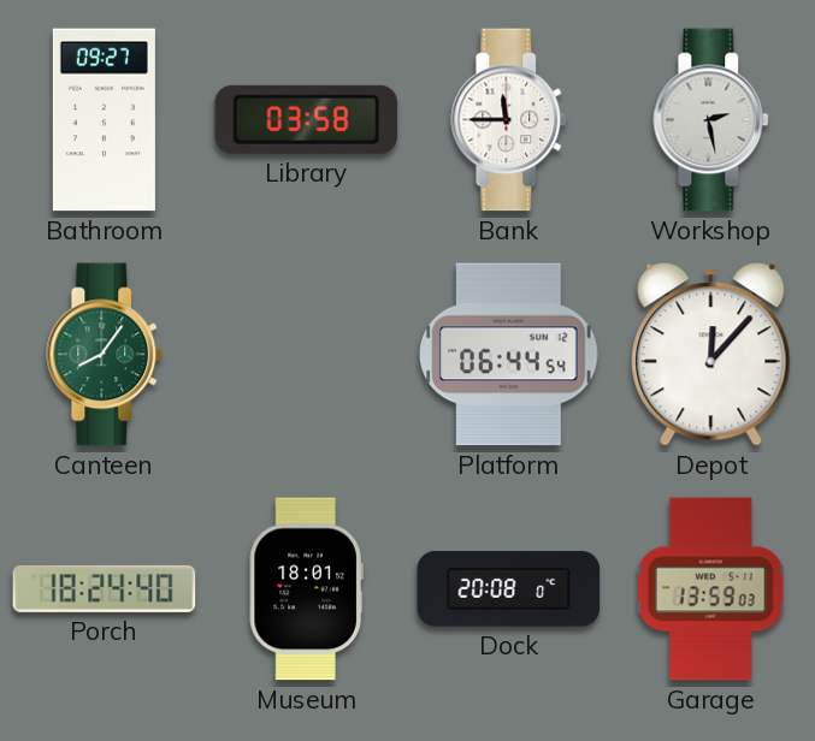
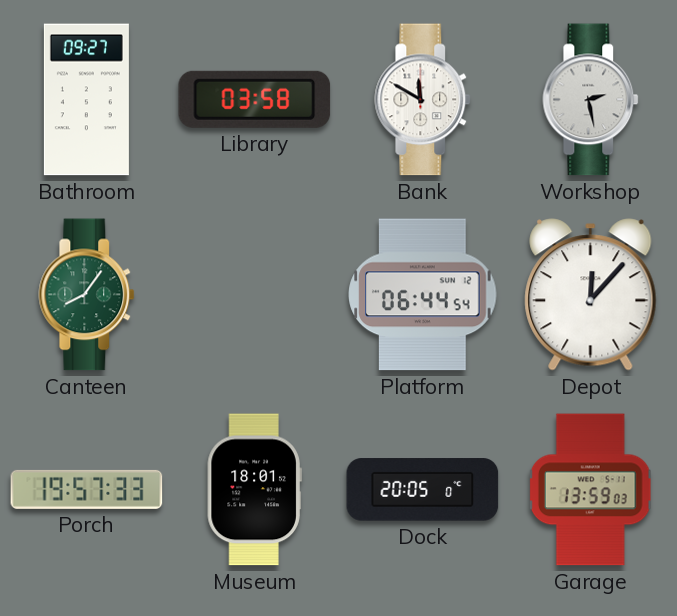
Bank: 11:45 -> 11:50
Porch: 18:24 -> 19:57
Dock: 20:08 -> 20:05
